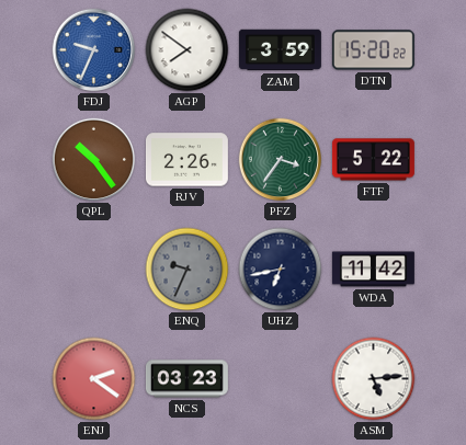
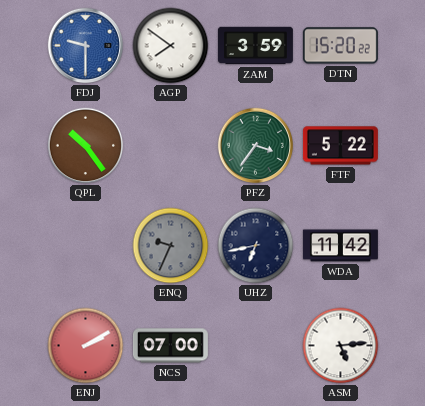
FDJ: 9:34 -> 9:30
RJV: 2:26 -> none
ENJ: 2:21 -> 2:10
NCS: 03:23 -> 07:00
